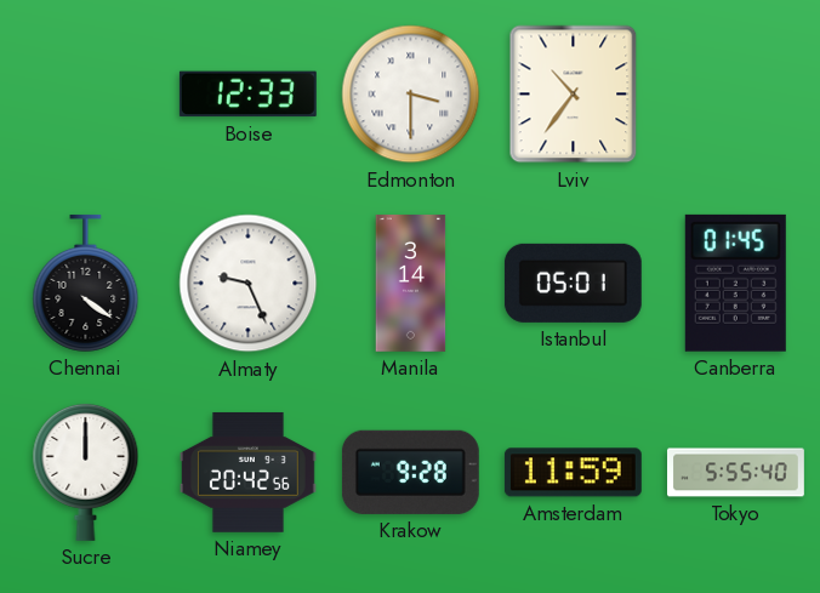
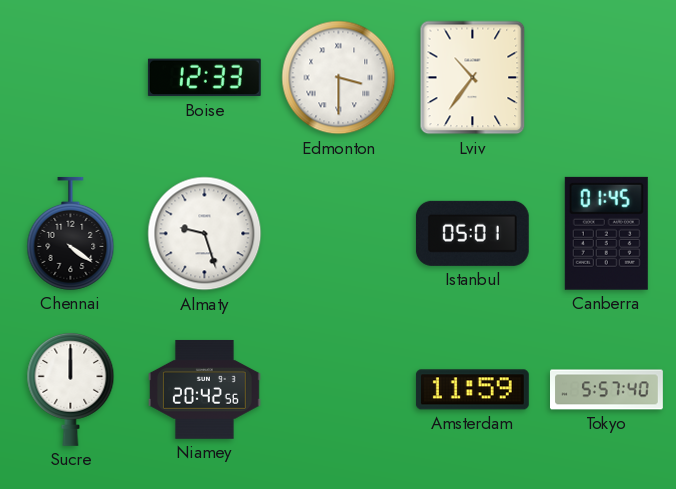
Almaty: 9:26 -> 9:27
Manila: 3:14 -> none
Krakow: 9:28 -> none
Tokyo: 5:55 -> 5:57
